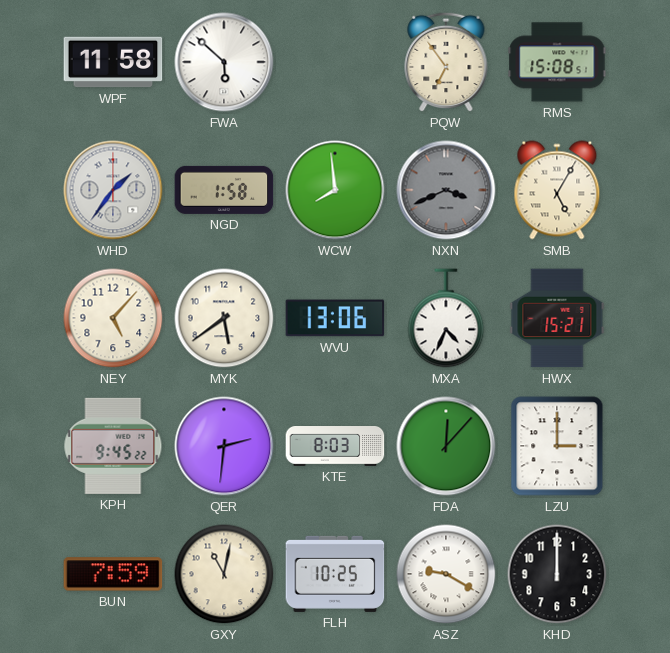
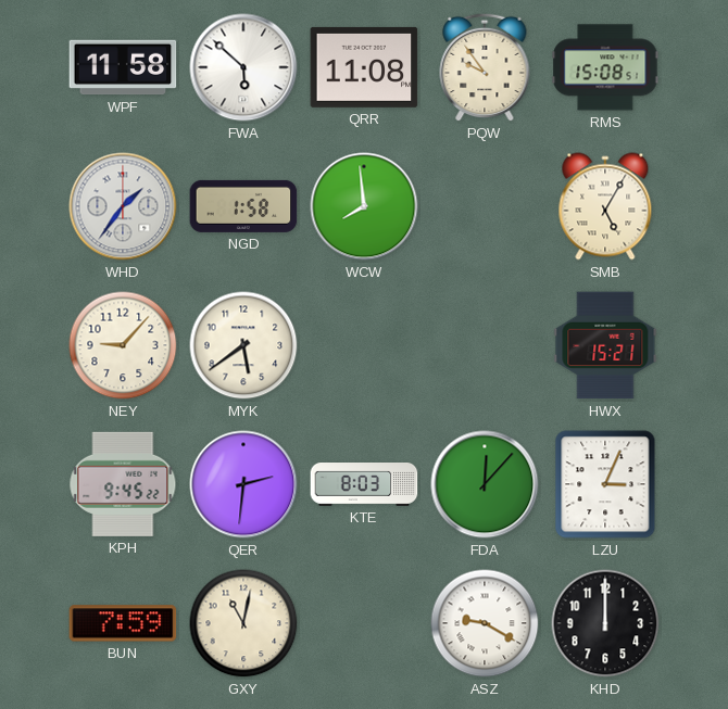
QRR: none -> 11:08
PQW: 6:54 -> 9:54
NXN: 3:41 -> none
NEY: 5:07 -> 9:07
WVU: 13:06 -> none
MXA: 4:34 -> none
LZU: 3:00 -> 3:04
FLH: 10:25 -> none
